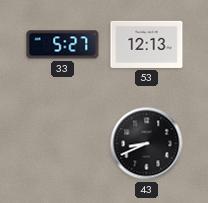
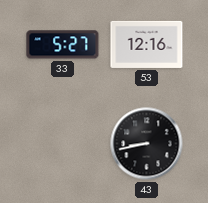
53: 12:13 -> 12:16
43: 8:41 -> 8:43
